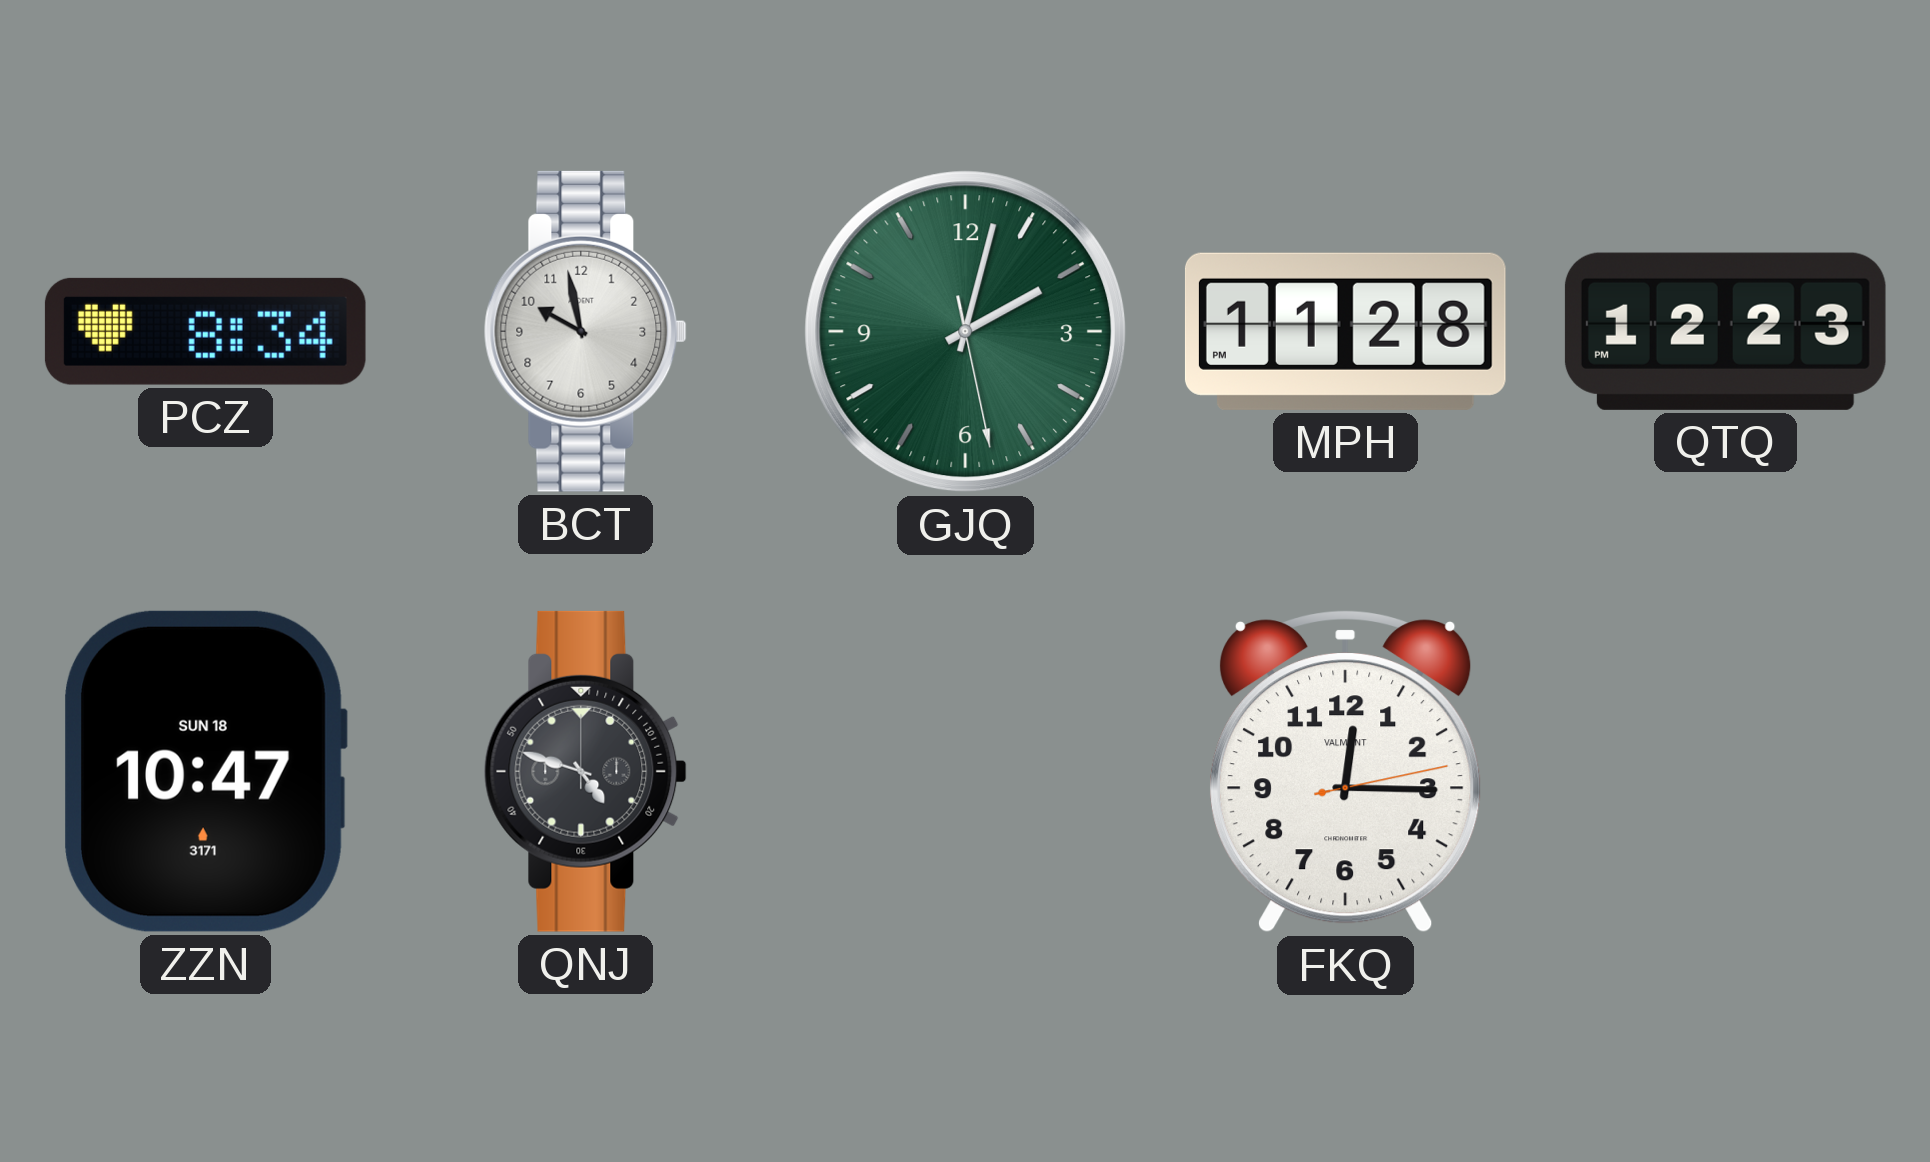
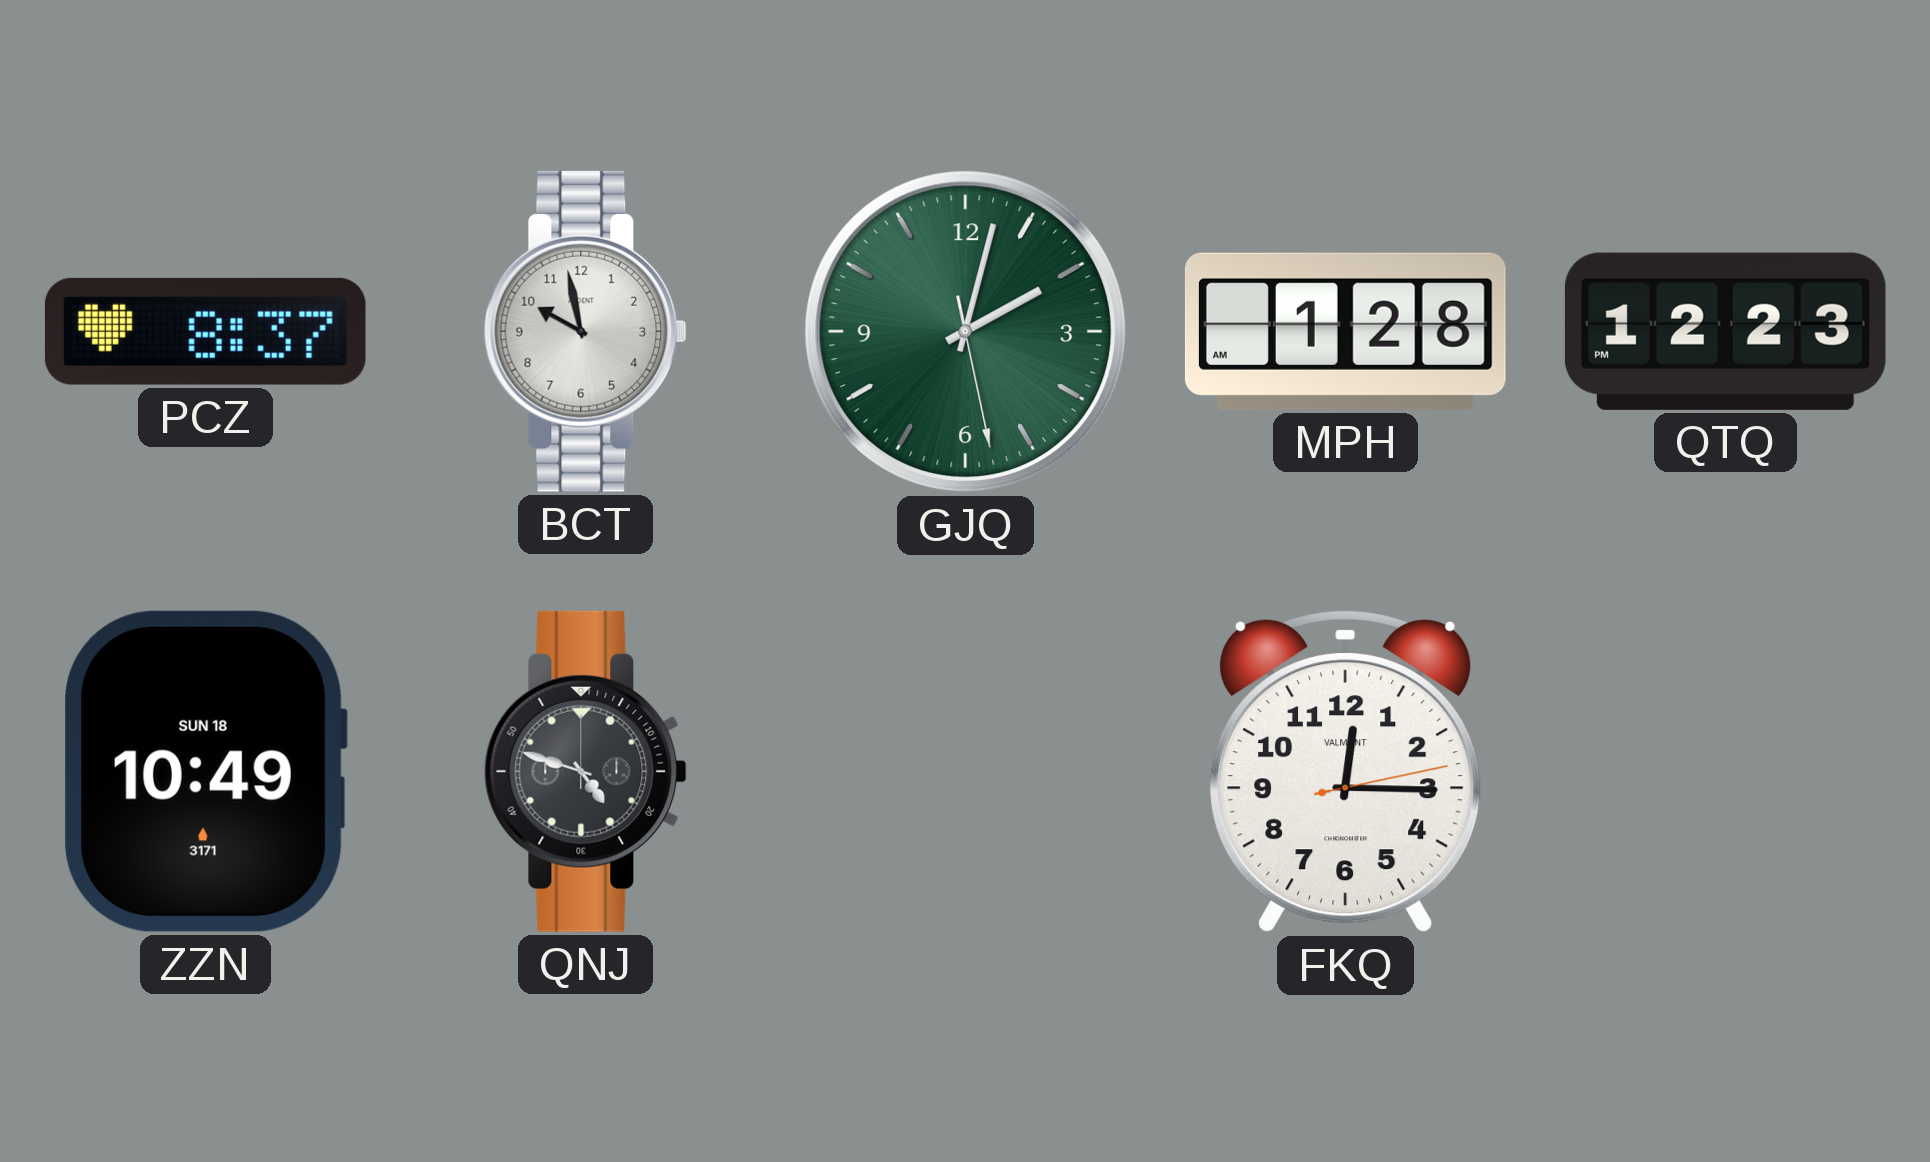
PCZ: 8:34 -> 8:37
MPH: 11:28 -> 1:28
ZZN: 10:47 -> 10:49
